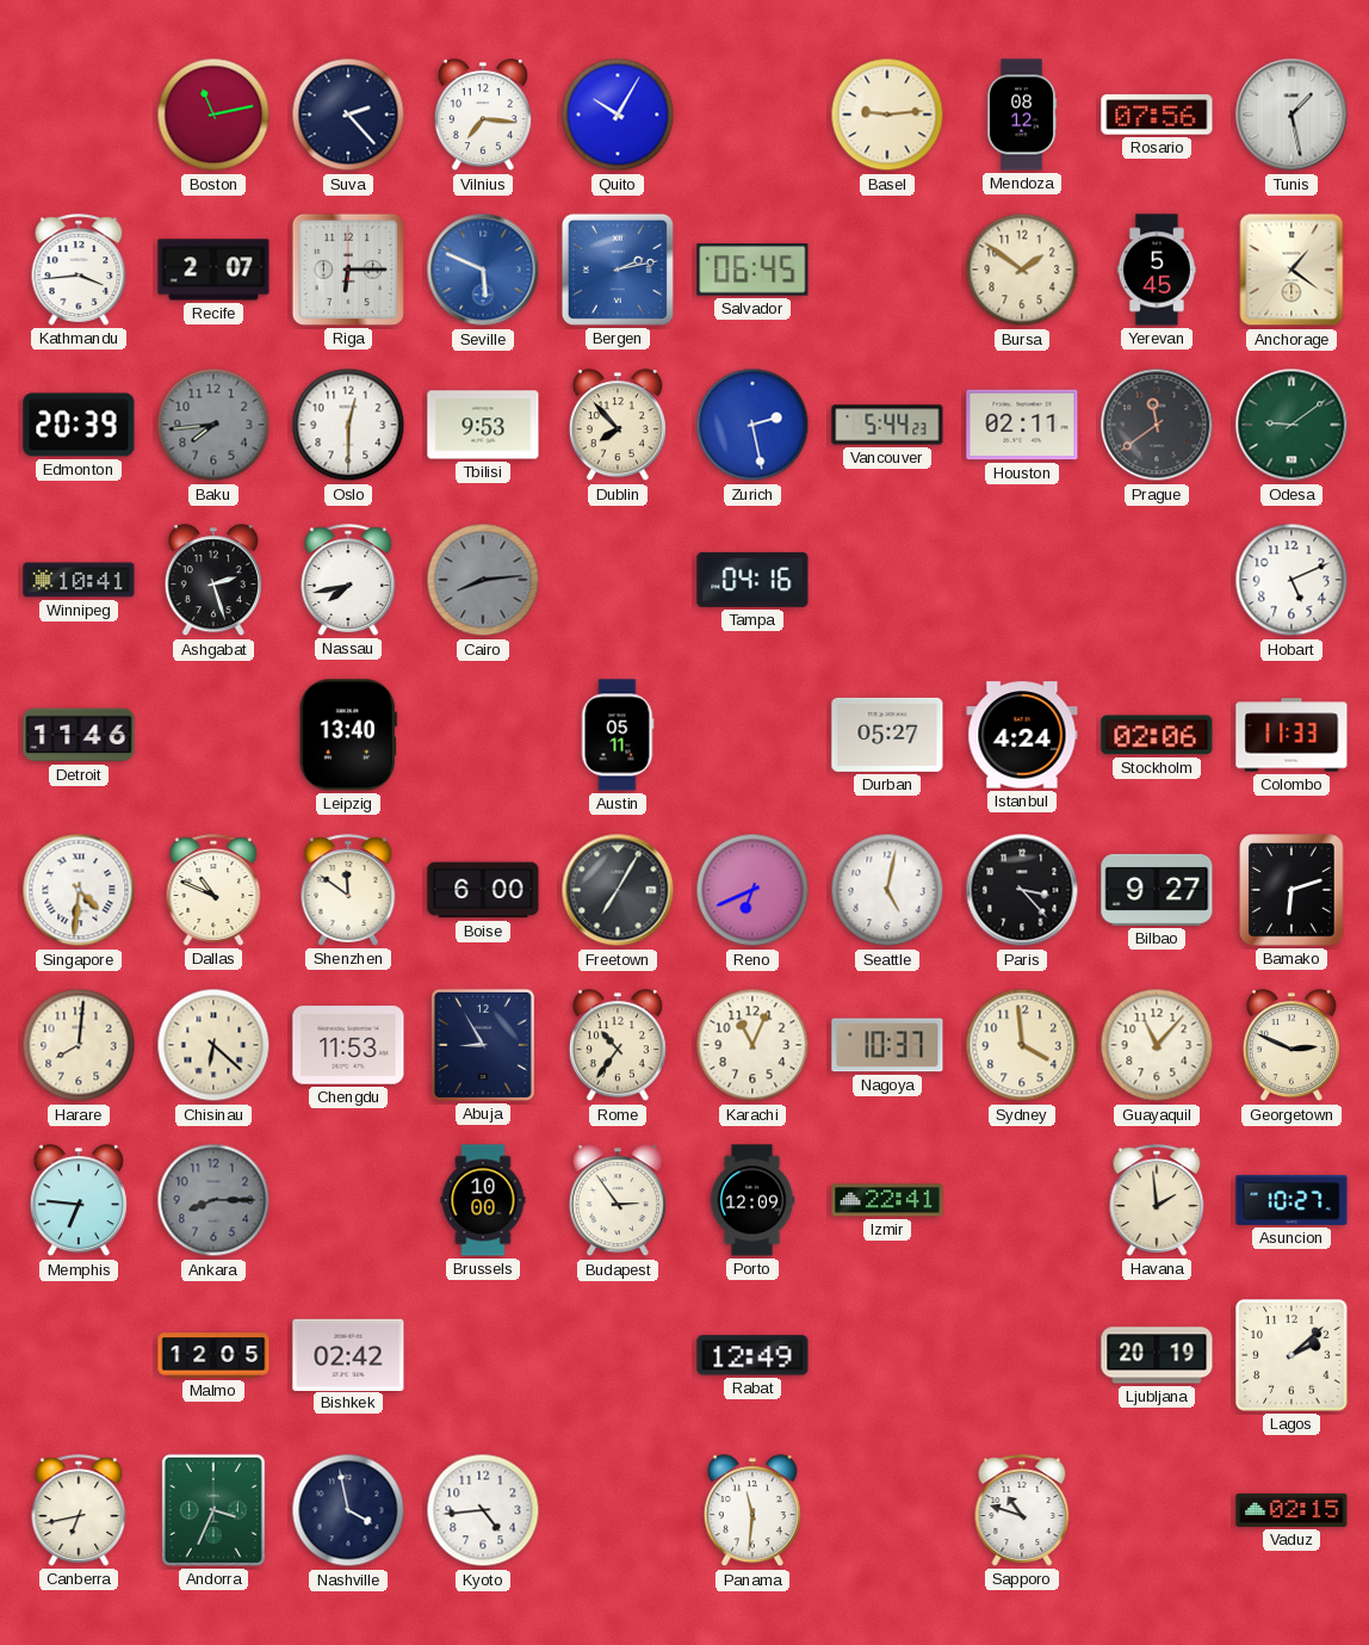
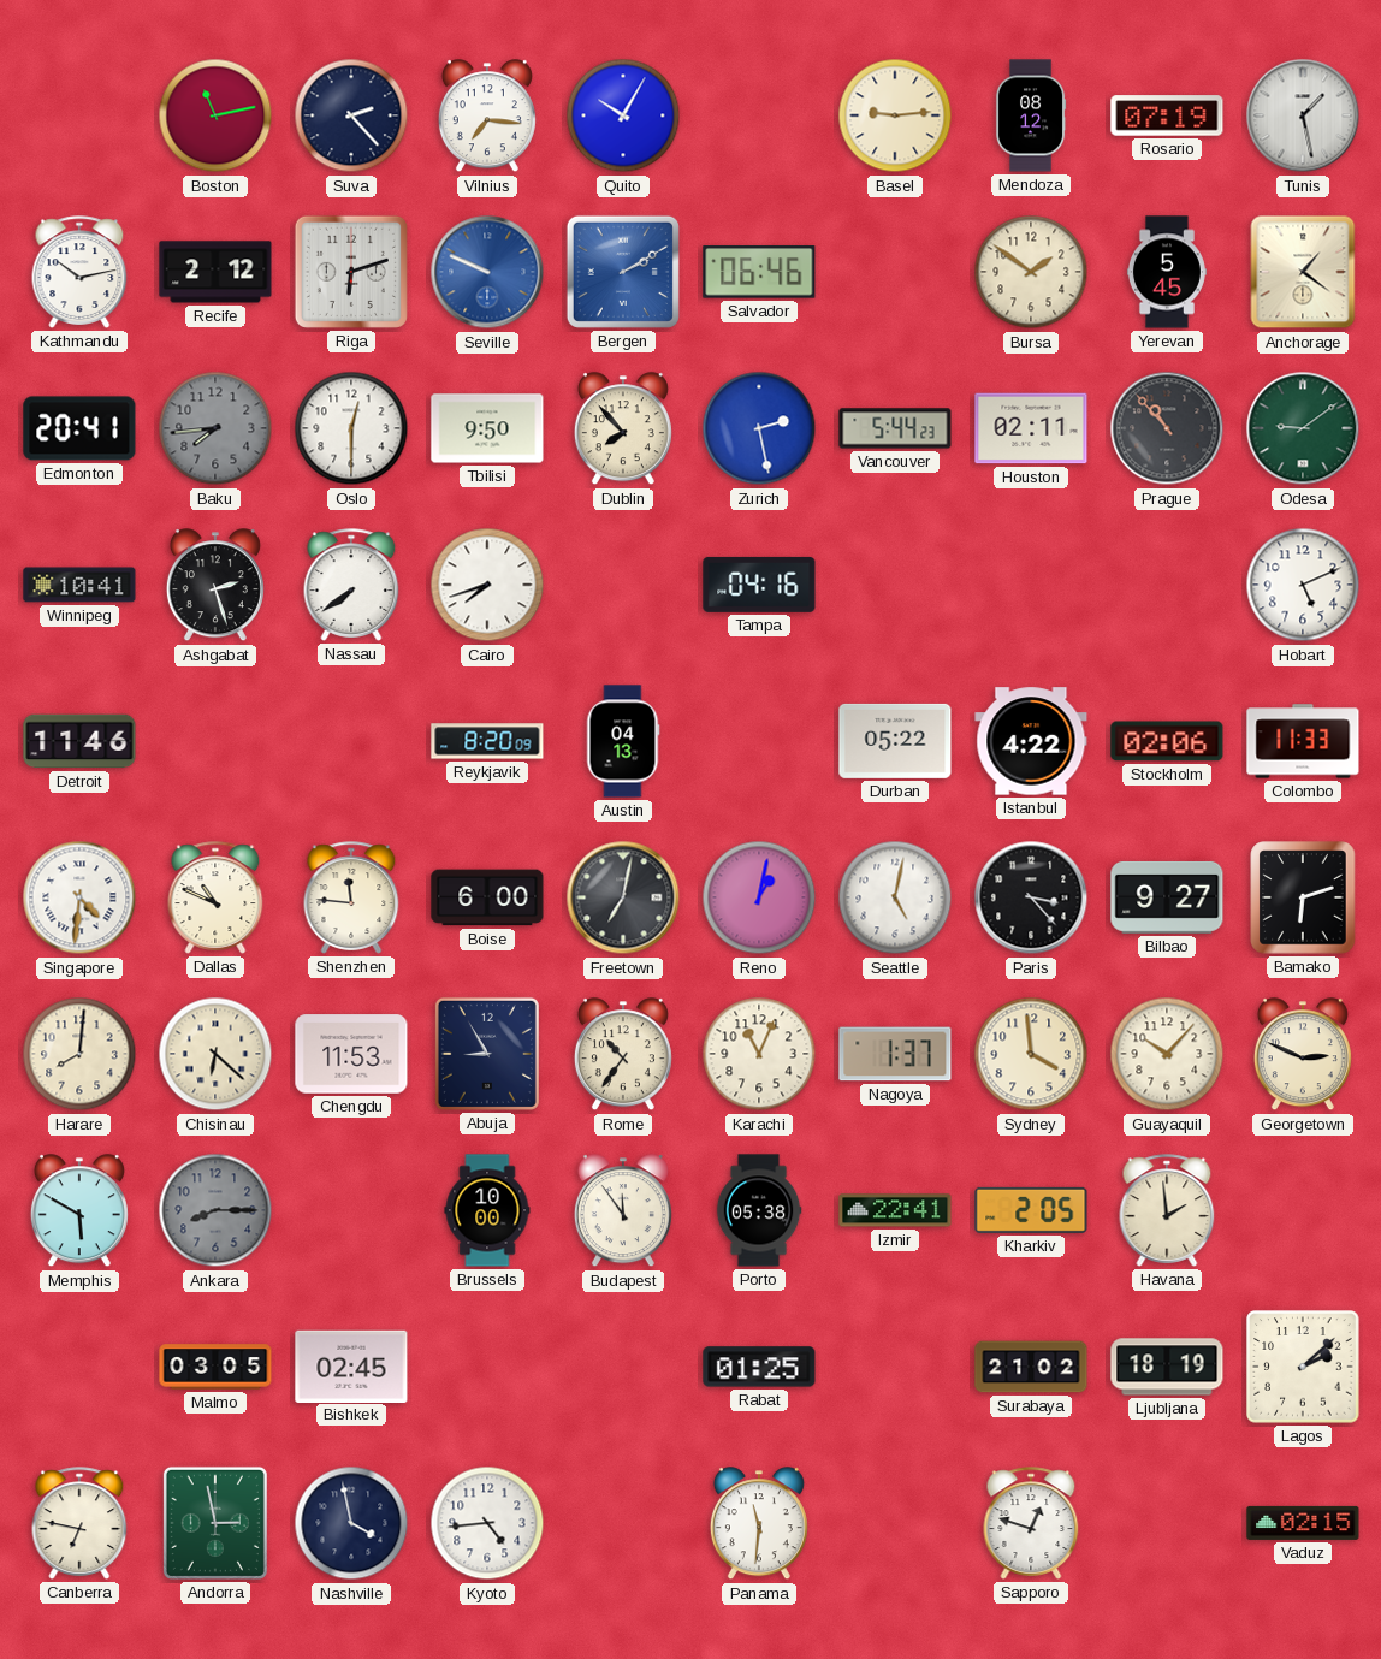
Rosario: 07:56 -> 07:19
Kathmandu: 3:44 -> 10:13
Recife: 2:07 -> 2:12
Riga: 6:15 -> 6:12
Seville: 5:49 -> 9:49
Bergen: 2:13 -> 2:10
Salvador: 06:45 -> 06:46
Edmonton: 20:39 -> 20:41
Tbilisi: 9:53 -> 9:50
Prague: 11:39 -> 10:53
Nassau: 7:43 -> 7:39
Cairo: 8:14 -> 7:42
Cairo dial: grey -> white
Leipzig: 13:40 -> none
Reykjavik: none -> 8:20
Austin: 05:11 -> 04:13
Durban: 05:27 -> 05:22
Istanbul: 4:24 -> 4:22
Shenzhen: 11:51 -> 11:46
Freetown: 7:05 -> 7:02
Reno: 6:41 -> 1:02
Nagoya: 10:37 -> 1:37
Guayaquil: 11:07 -> 10:07
Memphis: 6:46 -> 5:50
Budapest: 2:54 -> 11:54
Porto: 12:09 -> 05:38
Kharkiv: none -> 2:05
Asuncion: 10:27 -> none
Malmo: 12:05 -> 03:05
Bishkek: 02:42 -> 02:45
Rabat: 12:49 -> 01:25
Surabaya: none -> 21:02
Ljubljana: 20:19 -> 18:19
Canberra: 6:43 -> 6:47
Andorra: 3:34 -> 2:58
Sapporo: 10:48 -> 12:48
